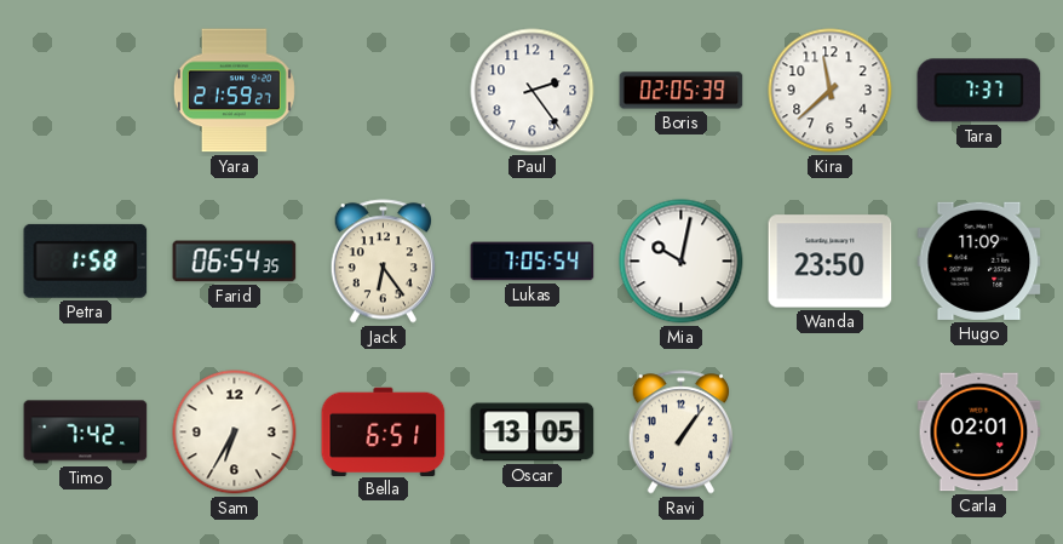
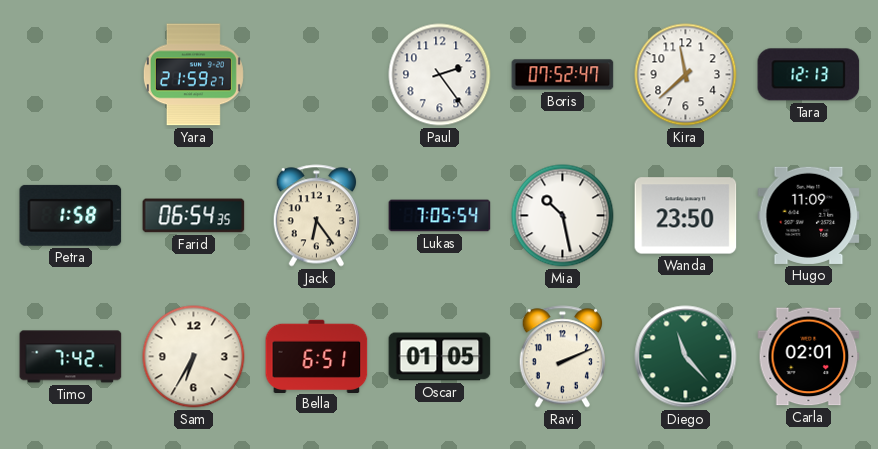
Boris: 02:05 -> 07:52
Tara: 7:37 -> 12:13
Mia: 10:02 -> 10:28
Oscar: 13:05 -> 01:05
Ravi: 1:06 -> 2:11
Diego: none -> 11:23
